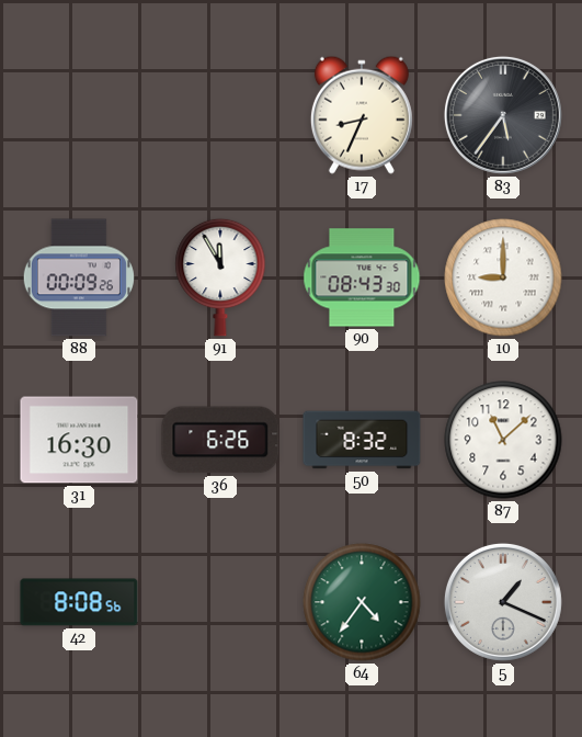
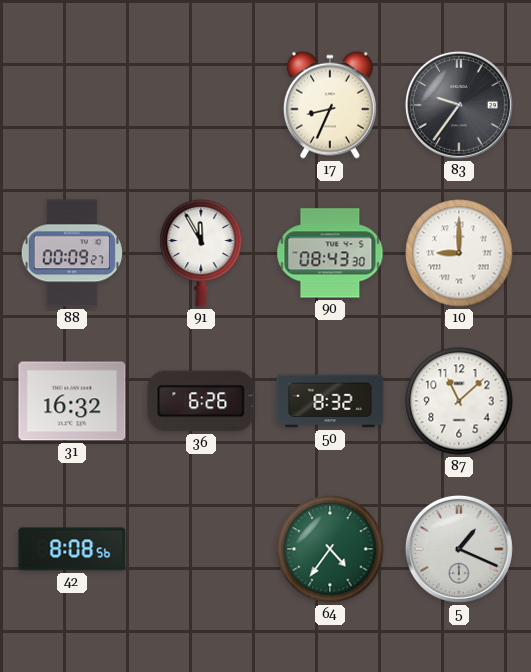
83: 5:36 -> 9:36
88: 00:09:26 -> 00:09:27
31: 16:30 -> 16:32
